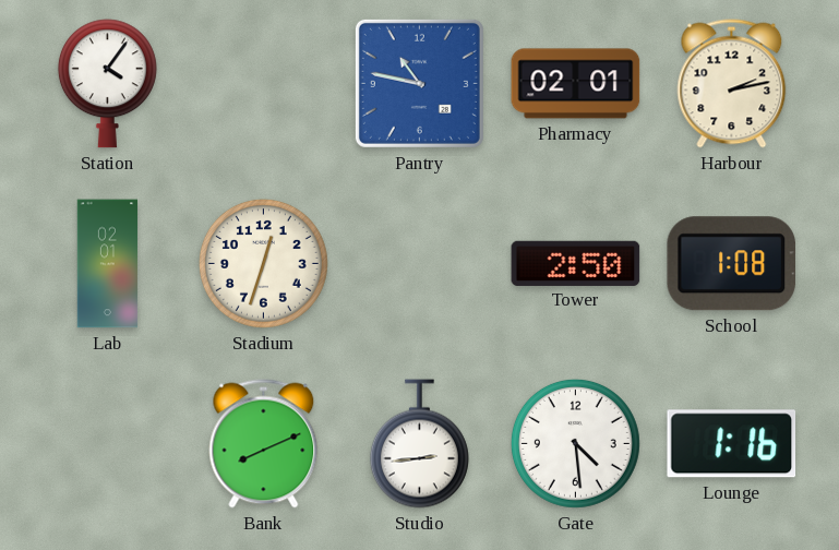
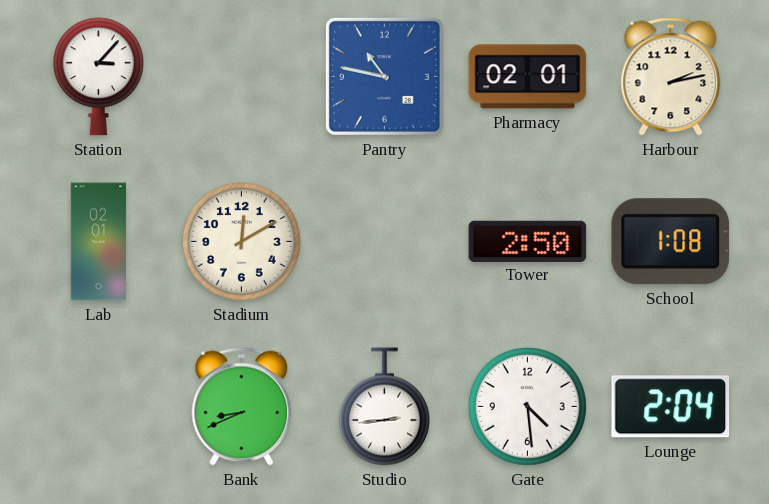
Station: 4:06 -> 3:07
Stadium: 12:33 -> 12:10
Bank: 8:11 -> 8:41
Lounge: 1:16 -> 2:04
